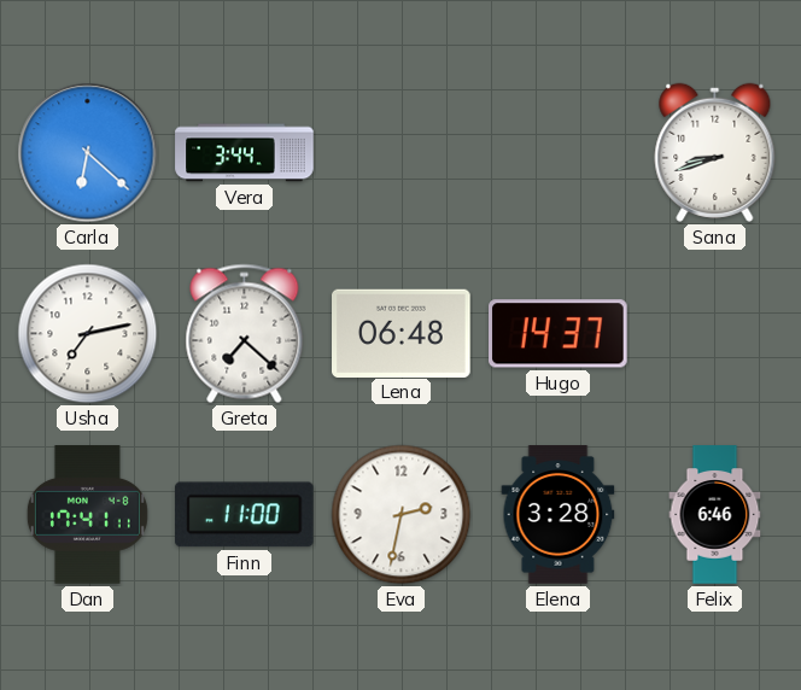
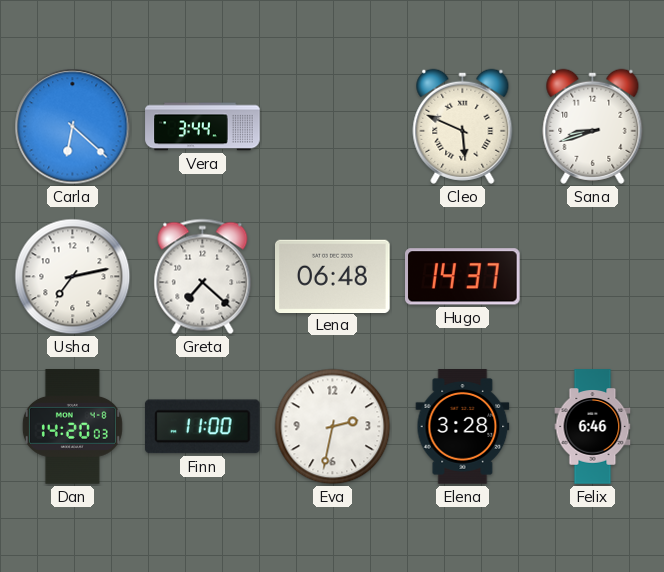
Cleo: none -> 5:49
Dan: 17:41 -> 14:20
